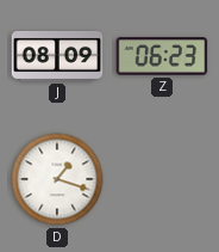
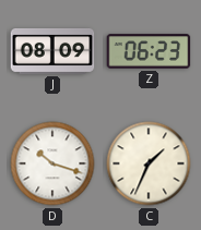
D: 1:18 -> 10:18
C: none -> 1:34
